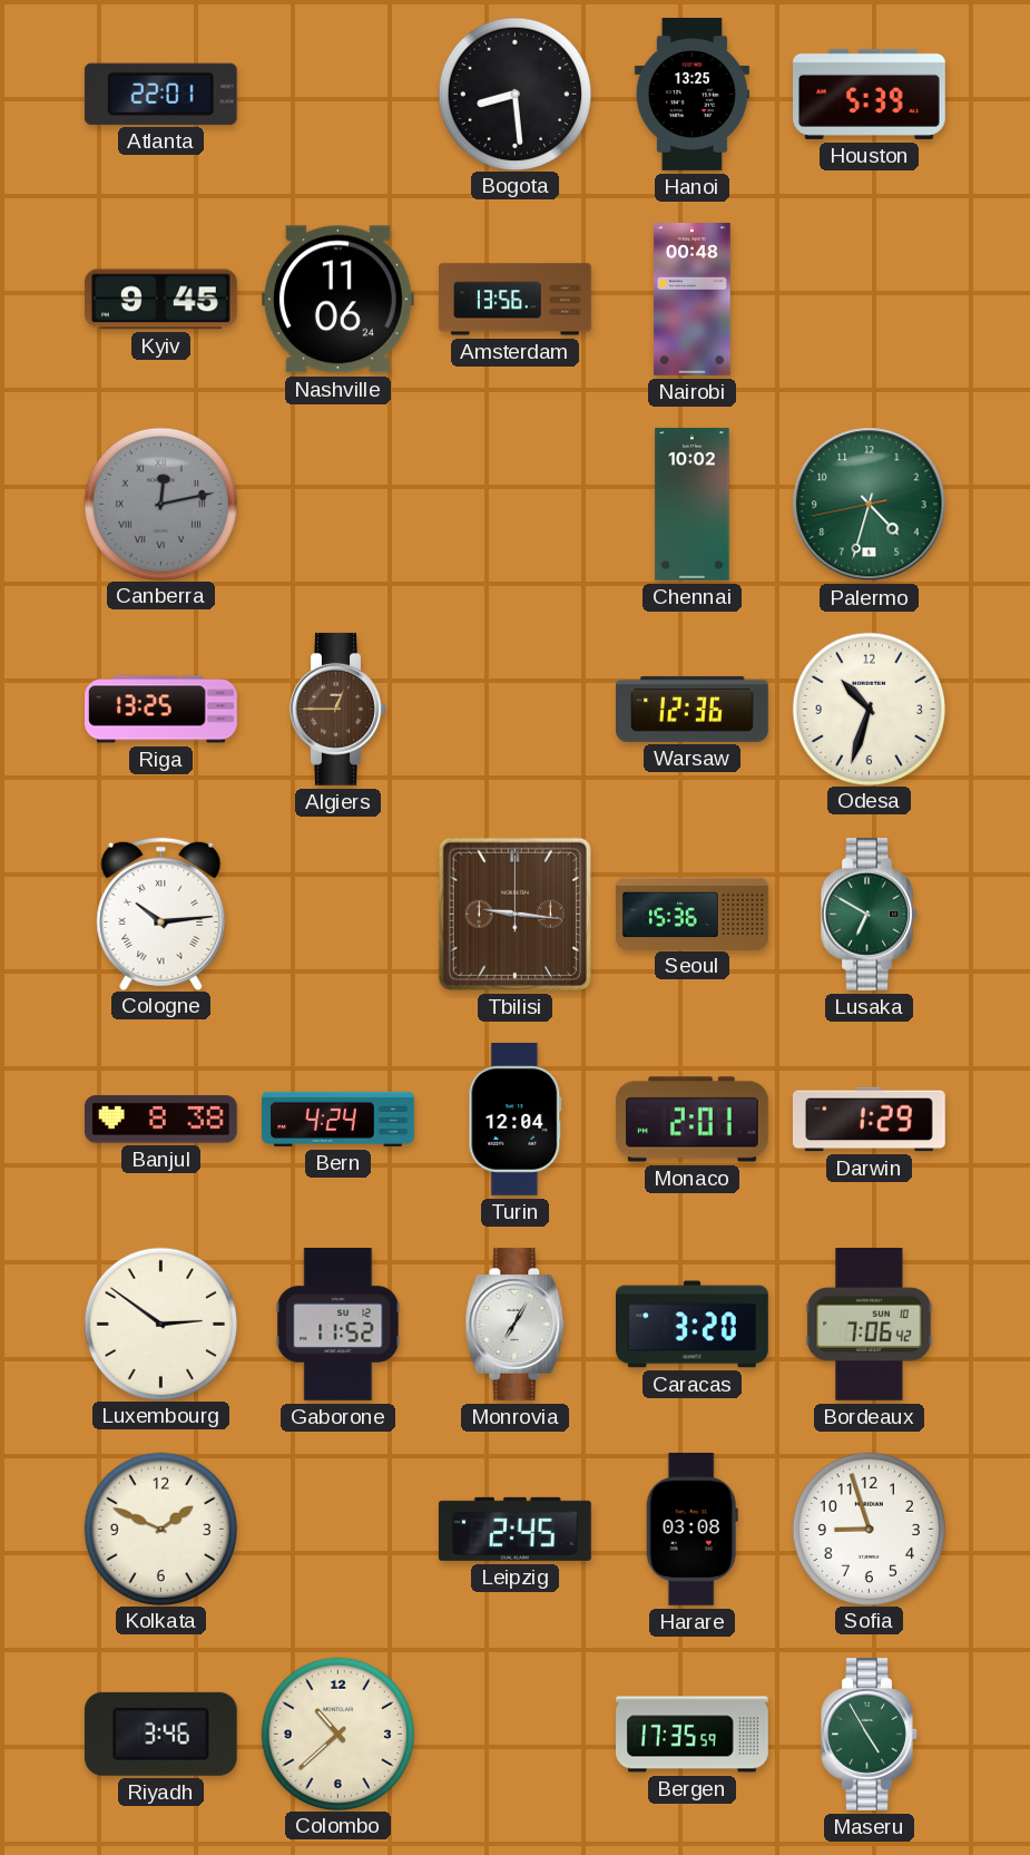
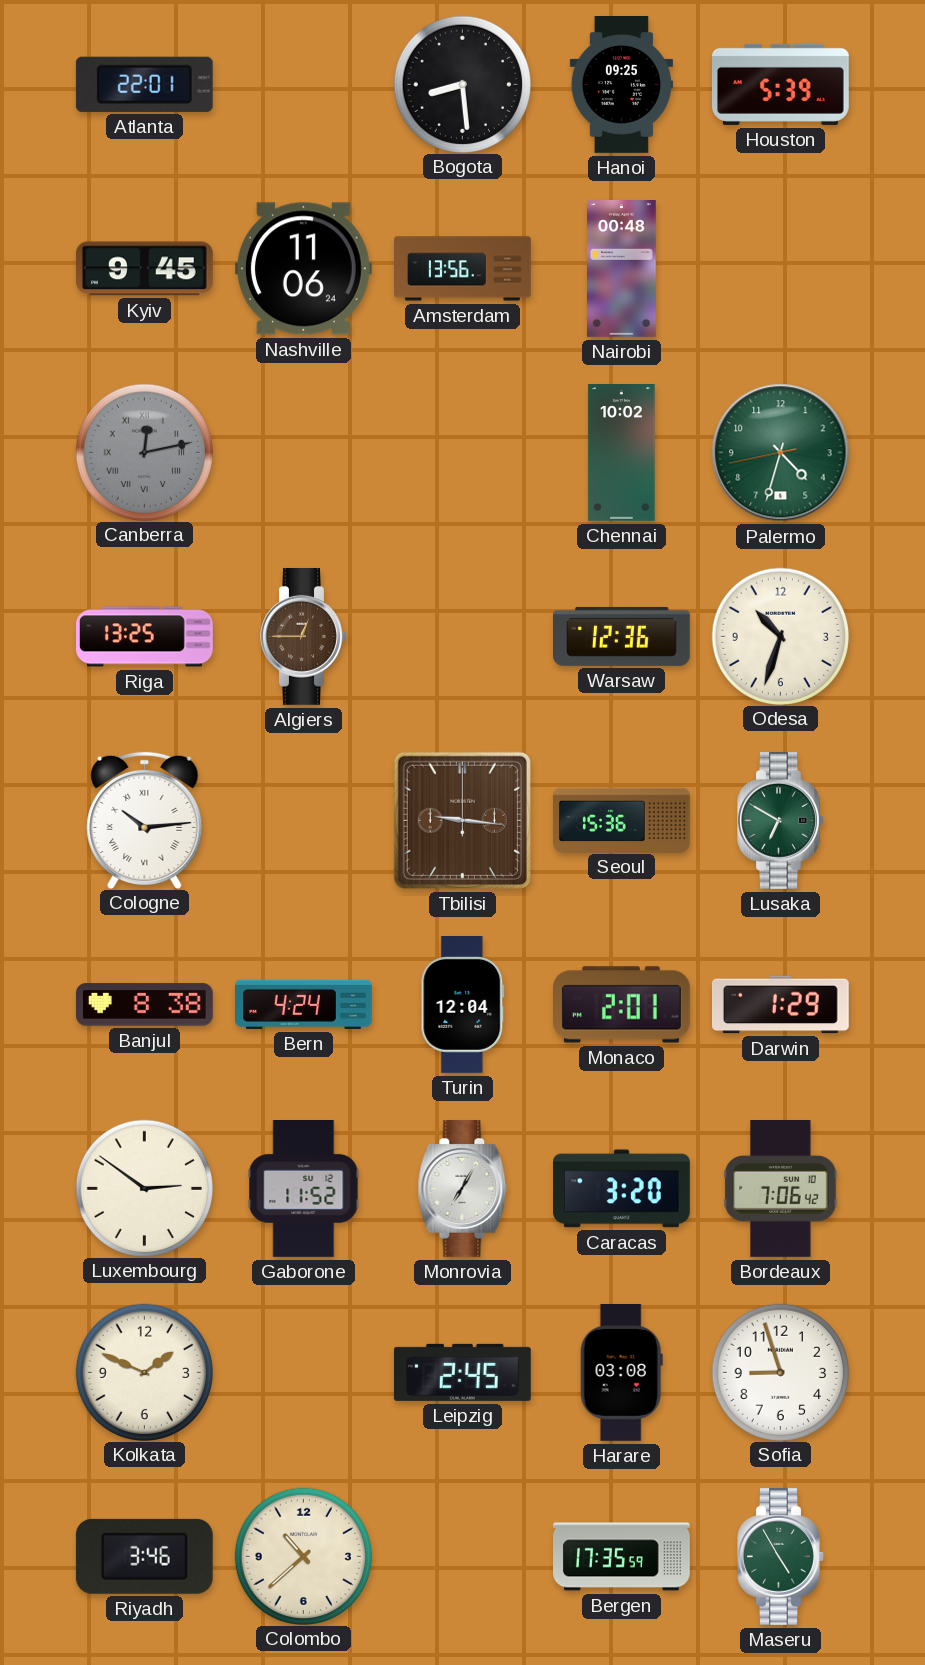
Hanoi: 13:25 -> 09:25
